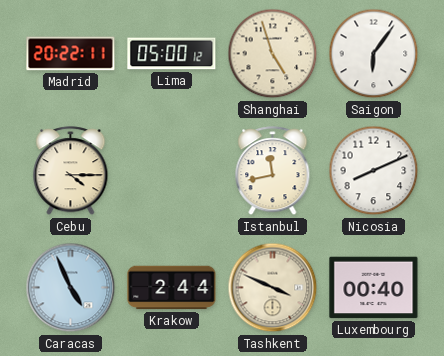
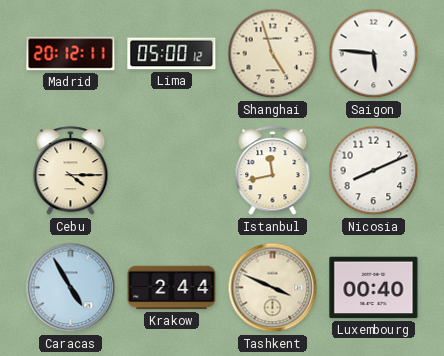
Madrid: 20:22 -> 20:12
Saigon: 6:06 -> 5:46
Caracas: 4:56 -> 4:55
